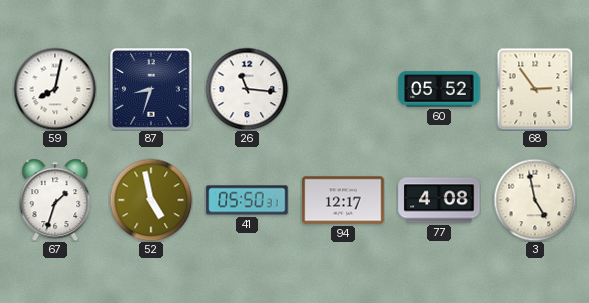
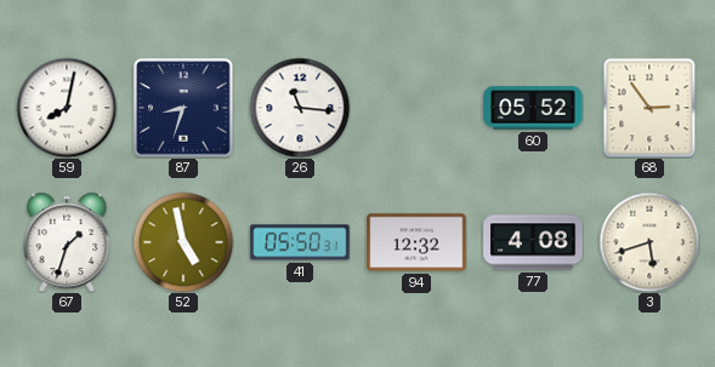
94: 12:17 -> 12:32
3: 4:58 -> 5:42
